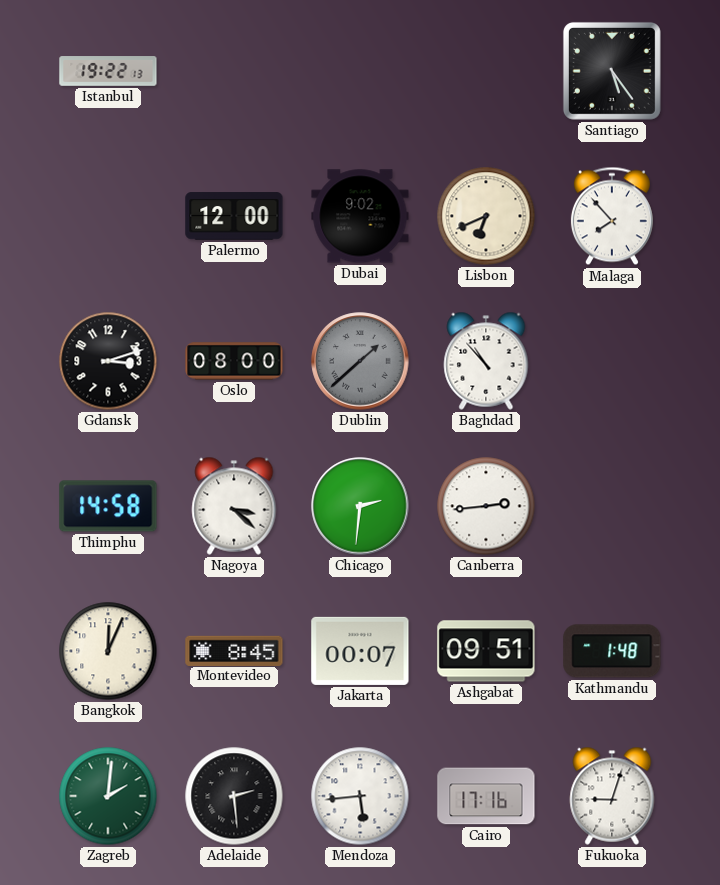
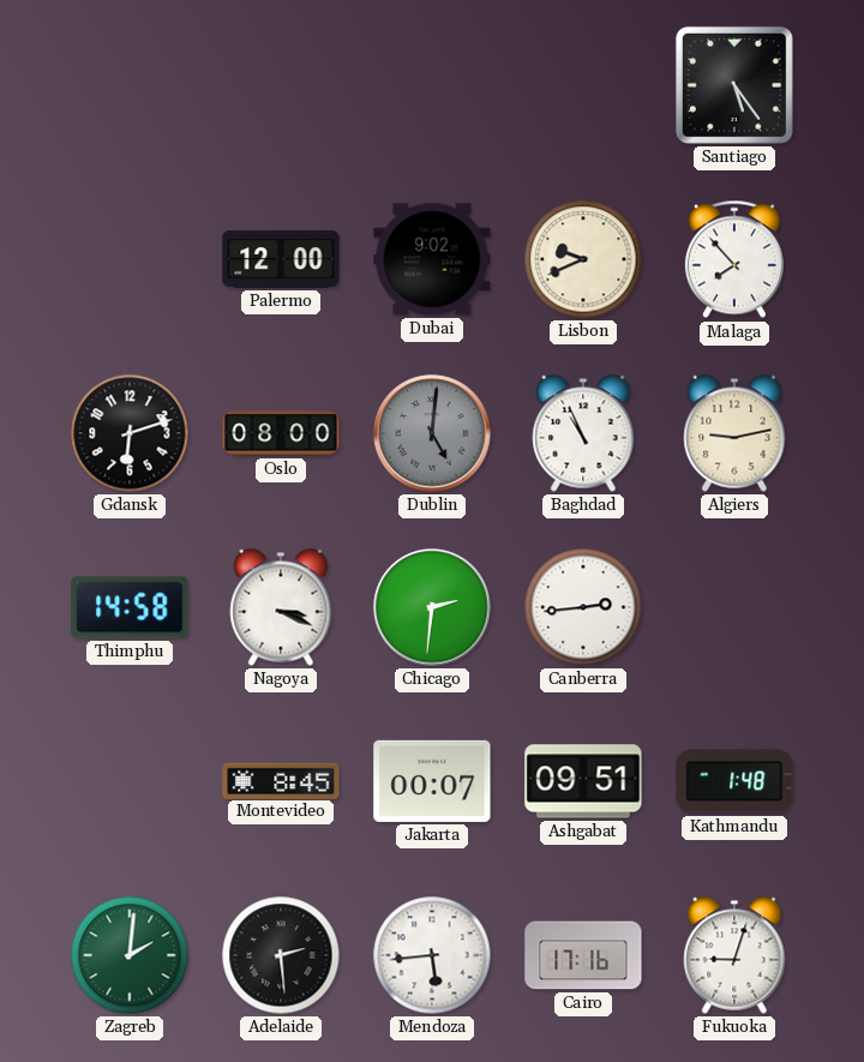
Istanbul: 19:22 -> none
Lisbon: 6:41 -> 9:41
Gdansk: 3:12 -> 6:12
Dublin: 1:38 -> 5:01
Baghdad: 10:53 -> 10:56
Algiers: none -> 9:13
Nagoya: 3:22 -> 3:19
Bangkok: 12:04 -> none
